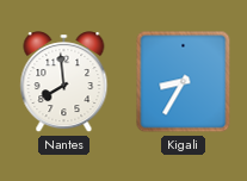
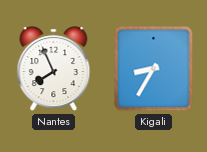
Nantes: 7:59 -> 7:56
